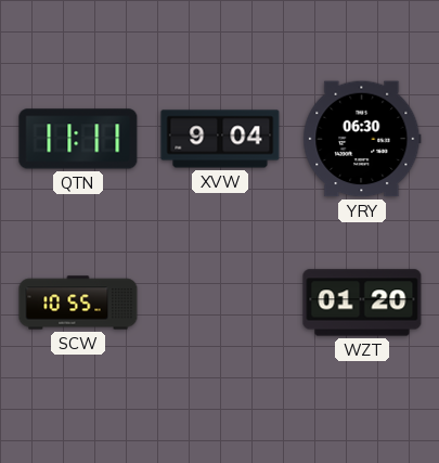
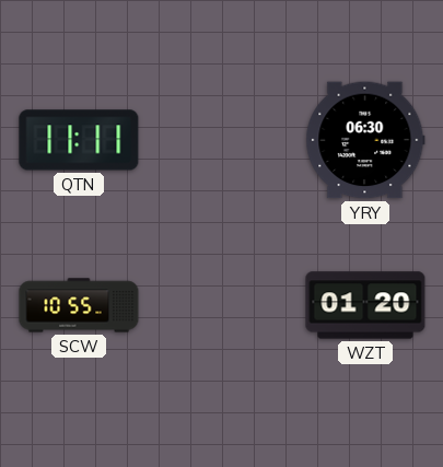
XVW: 9:04 -> none
